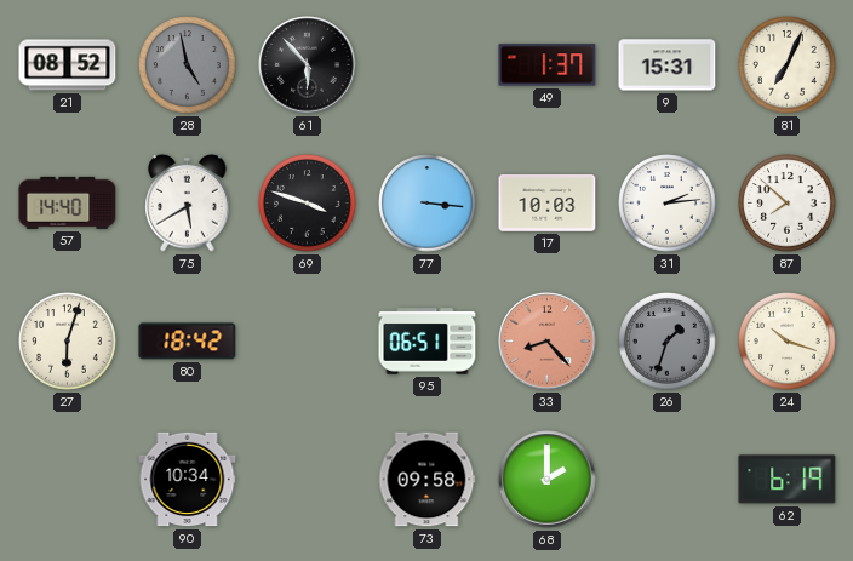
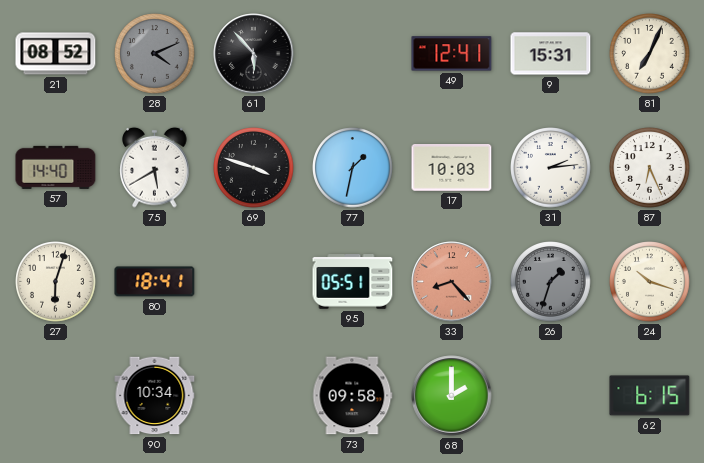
28: 4:58 -> 4:11
49: 1:37 -> 12:41
77: 3:16 -> 1:32
87: 7:52 -> 6:26
80: 18:42 -> 18:41
95: 06:51 -> 05:51
62: 6:19 -> 6:15
